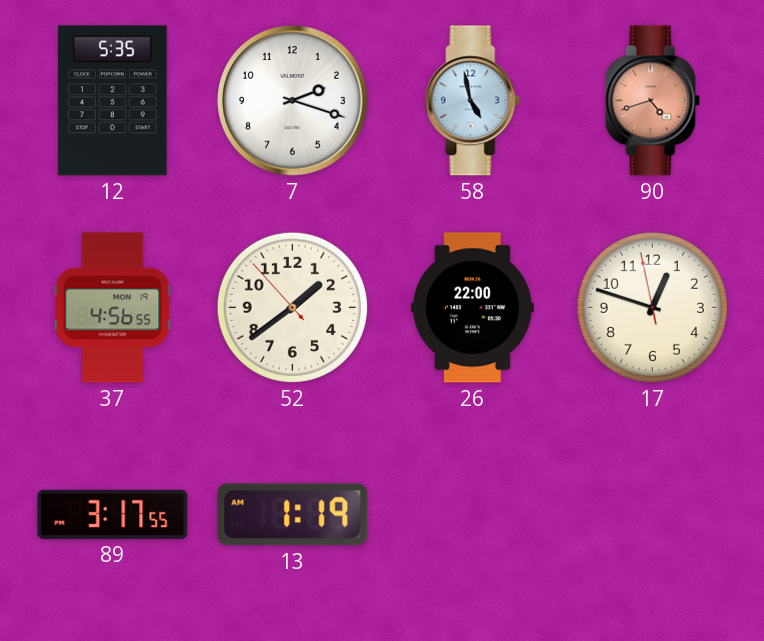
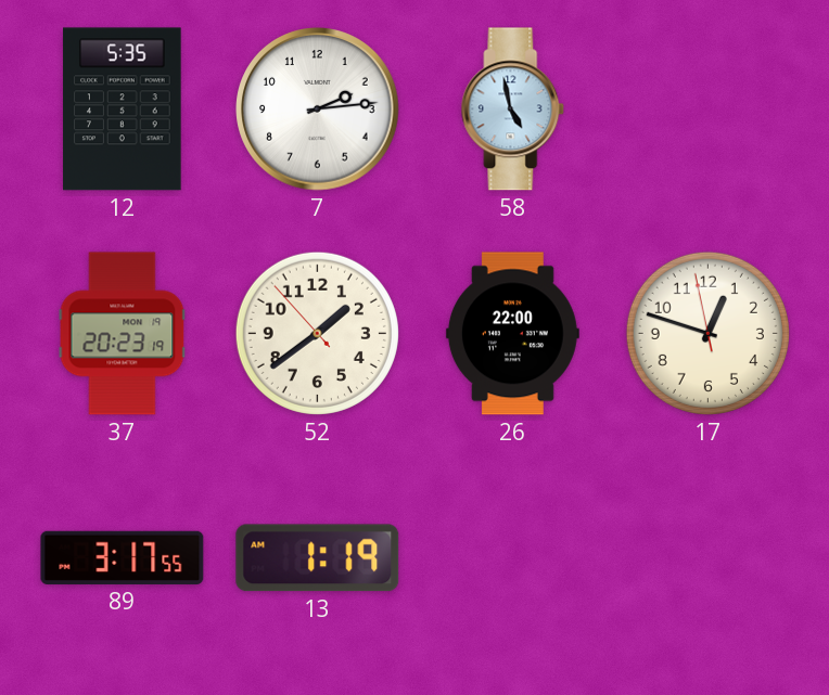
7: 2:18 -> 2:14
90: 4:42 -> none
37: 4:56 -> 20:23
